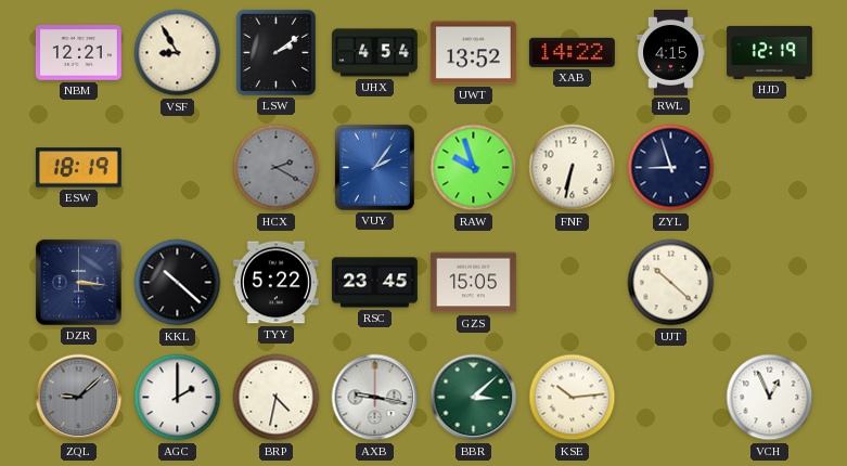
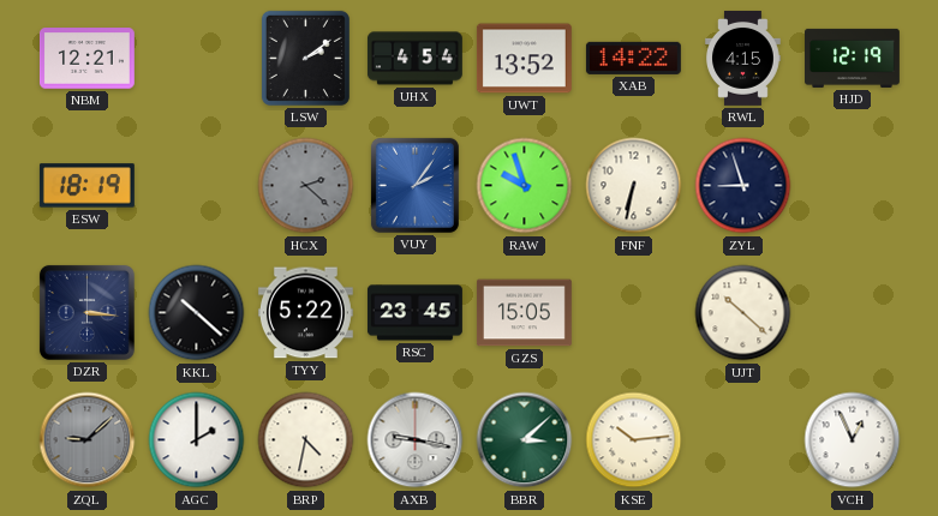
VSF: 8:55 -> none
HCX: 2:20 -> 2:22
